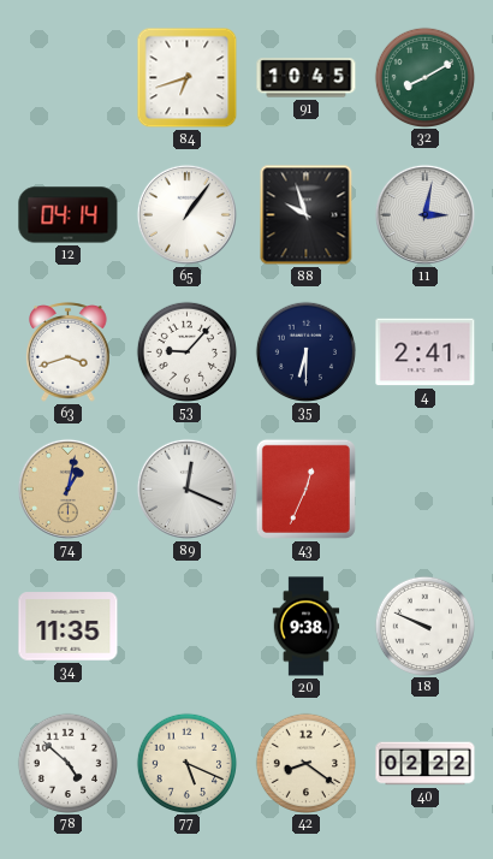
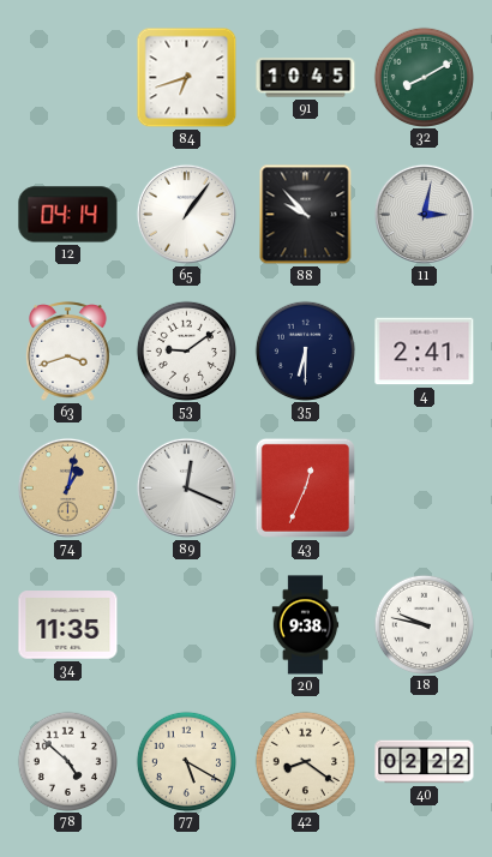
88: 9:57 -> 9:53
53: 9:07 -> 9:09
18: 9:49 -> 9:47
77: 5:19 -> 5:20
